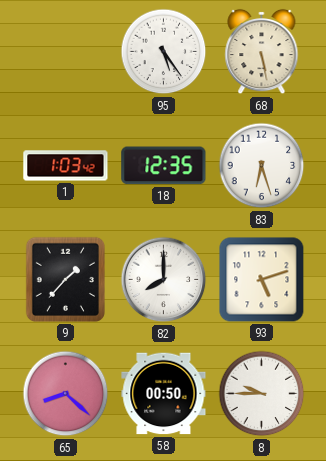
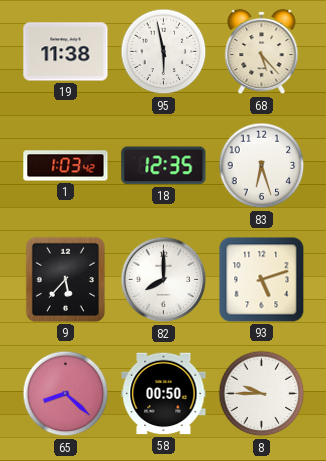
19: none -> 11:38
95: 5:24 -> 5:58
68: 5:28 -> 5:23
9: 1:37 -> 5:37
